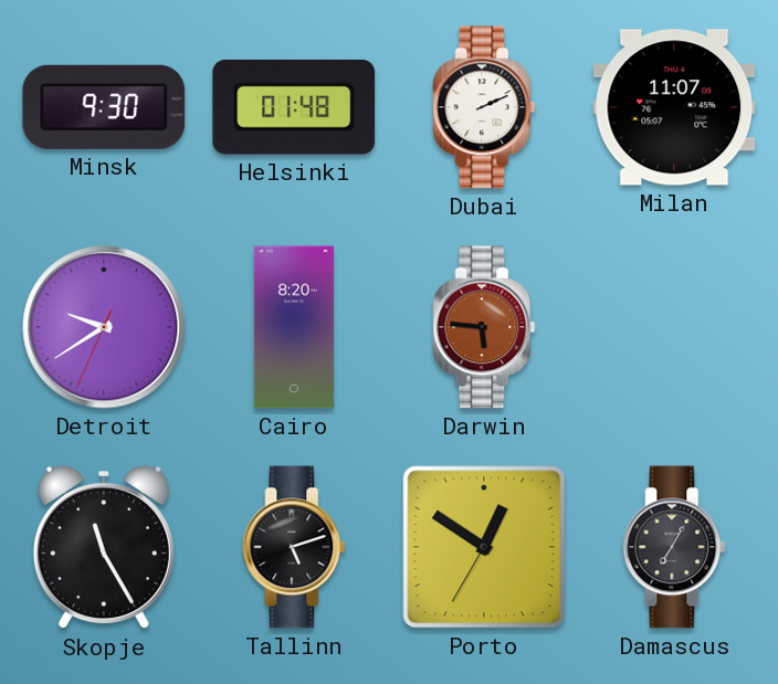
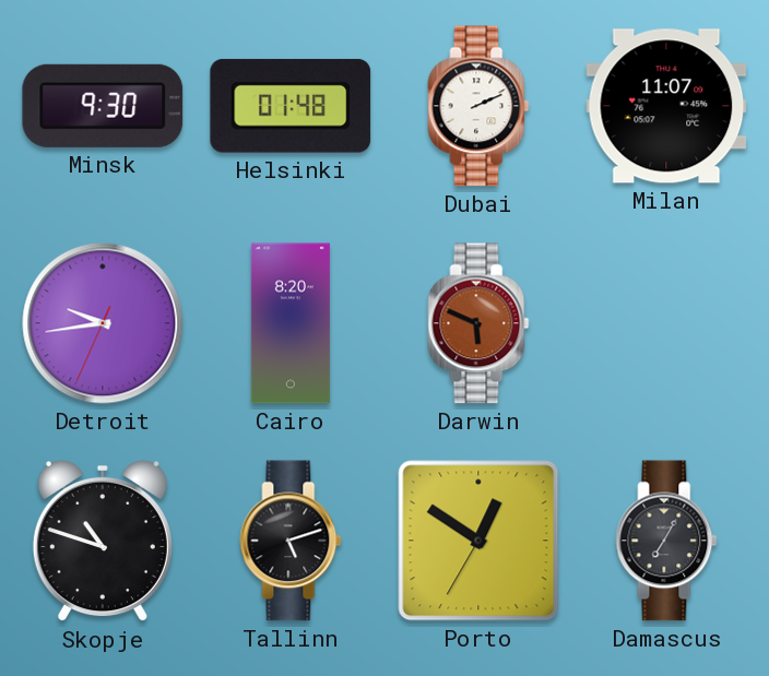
Detroit: 9:39 -> 9:43
Darwin: 5:46 -> 5:49
Skopje: 11:25 -> 10:48
